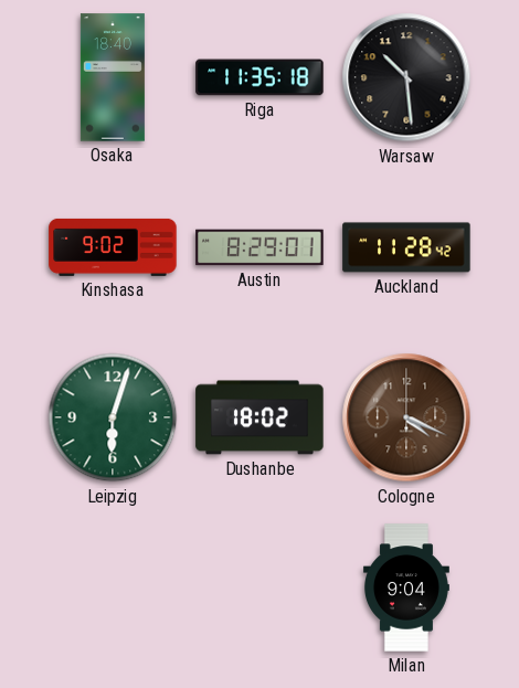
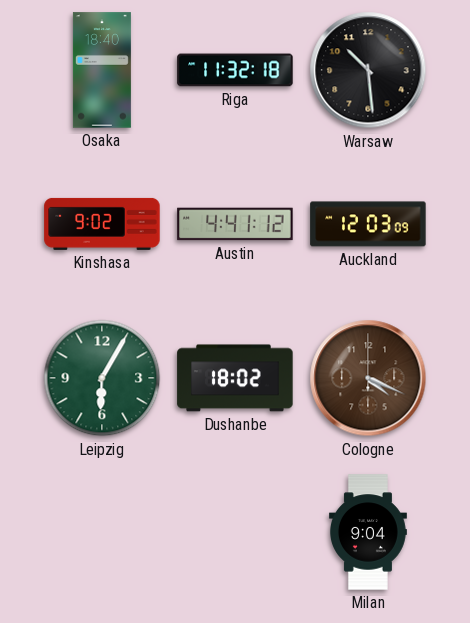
Riga: 11:35 -> 11:32
Austin: 8:29 -> 4:41
Auckland: 11:28 -> 12:03
Leipzig: 6:03 -> 6:05
